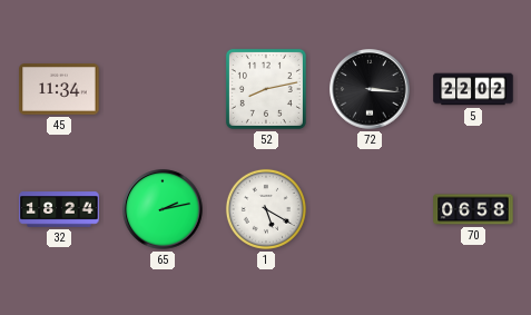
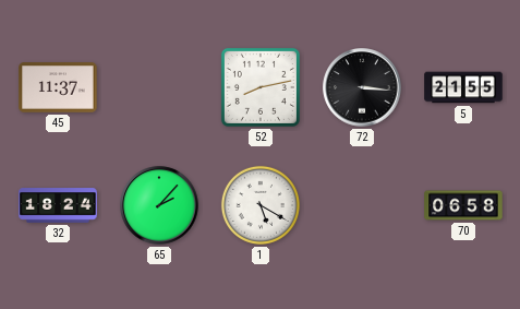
45: 11:34 -> 11:37
5: 22:02 -> 21:55
65: 2:13 -> 2:07
